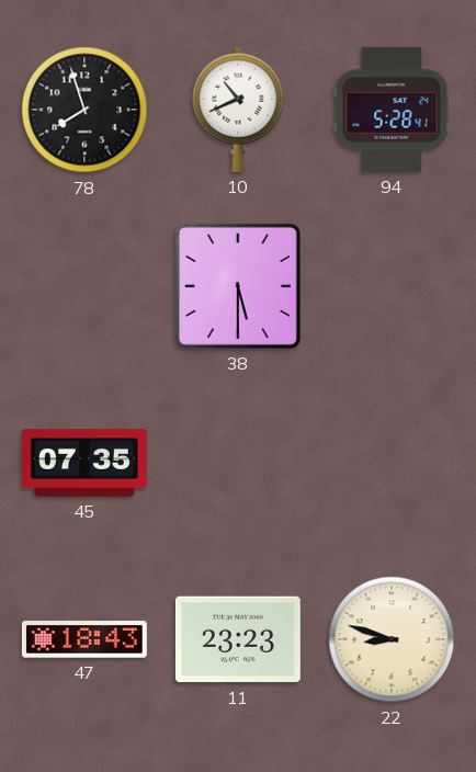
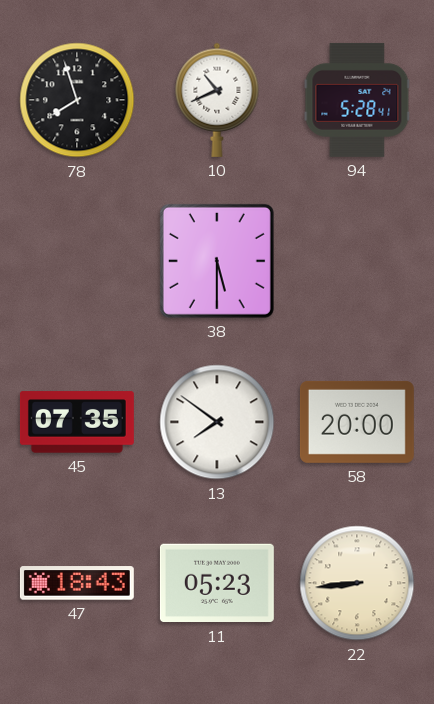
13: none -> 7:51
58: none -> 20:00
11: 23:23 -> 05:23
22: 8:48 -> 8:44
